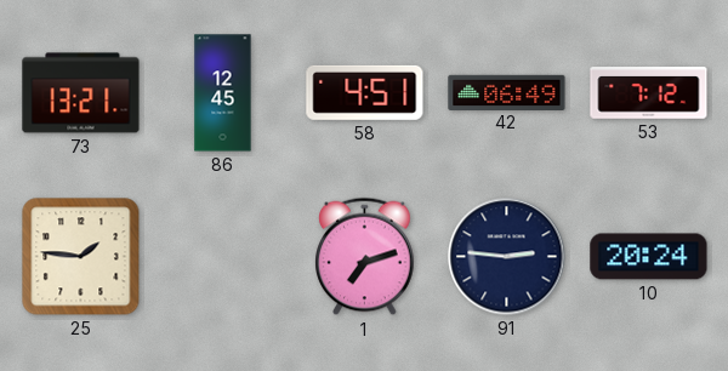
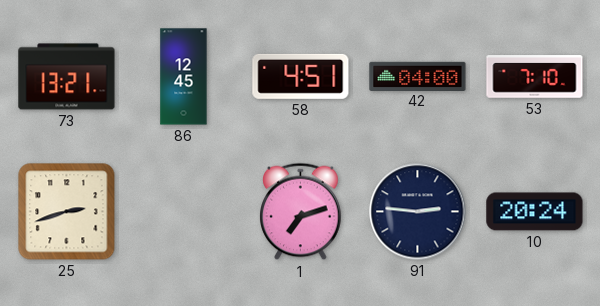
42: 06:49 -> 04:00
53: 7:12 -> 7:10
25: 1:46 -> 2:42
